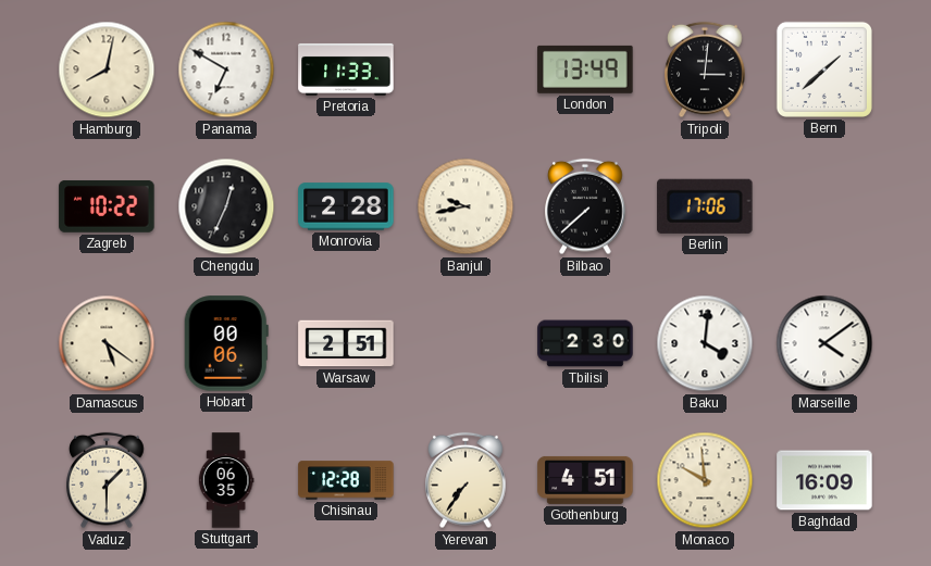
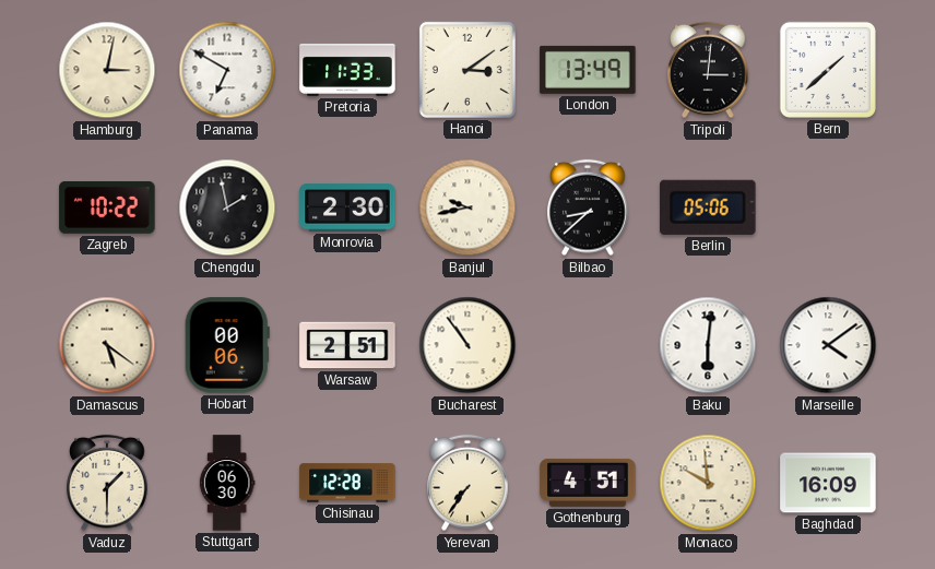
Hamburg: 8:02 -> 3:02
Hanoi: none -> 3:09
Chengdu: 12:34 -> 1:58
Monrovia: 2:28 -> 2:30
Bilbao: 7:38 -> 8:38
Berlin: 17:06 -> 05:06
Bucharest: none -> 10:54
Tbilisi: 2:30 -> none
Baku: 4:01 -> 6:01
Stuttgart: 06:35 -> 06:30
